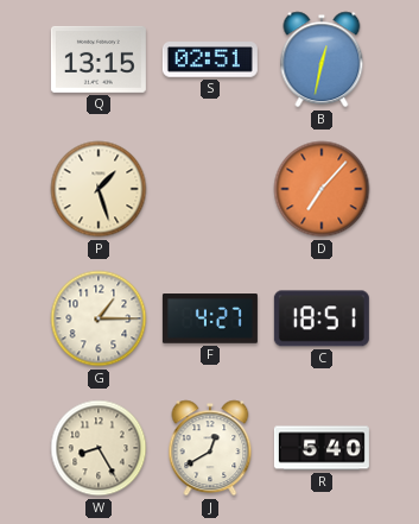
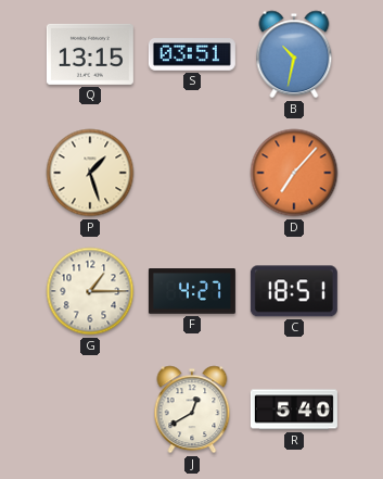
S: 02:51 -> 03:51
B: 12:32 -> 10:32
W: 8:25 -> none
